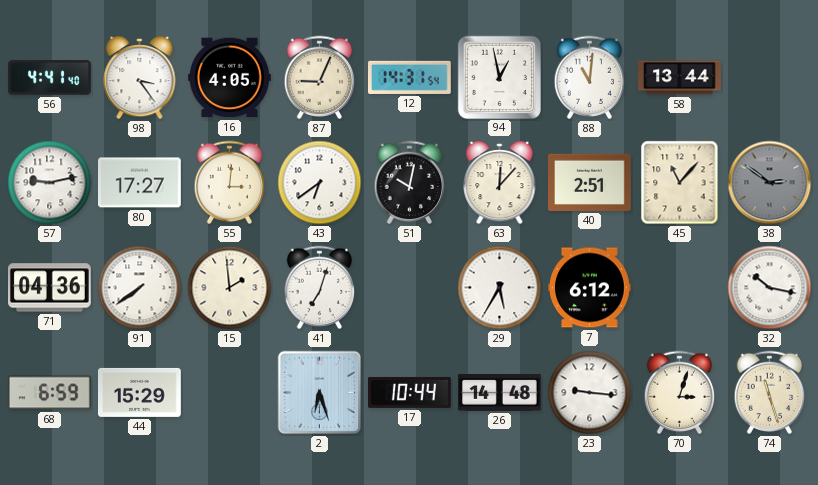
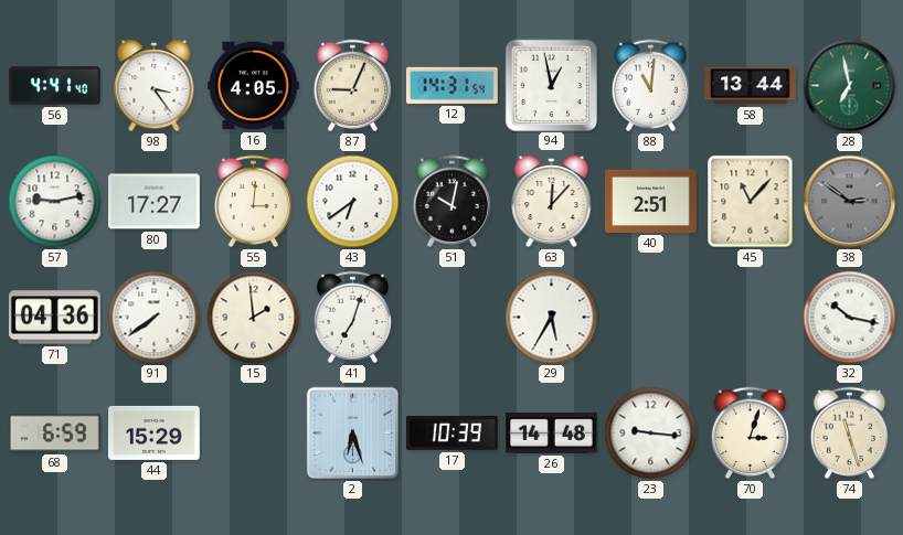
28: none -> 6:58
7: 6:12 -> none
17: 10:44 -> 10:39
